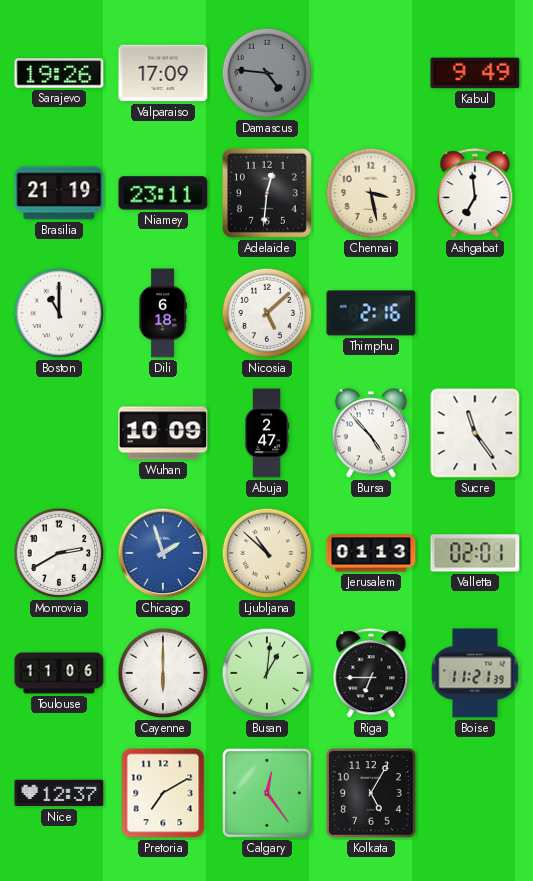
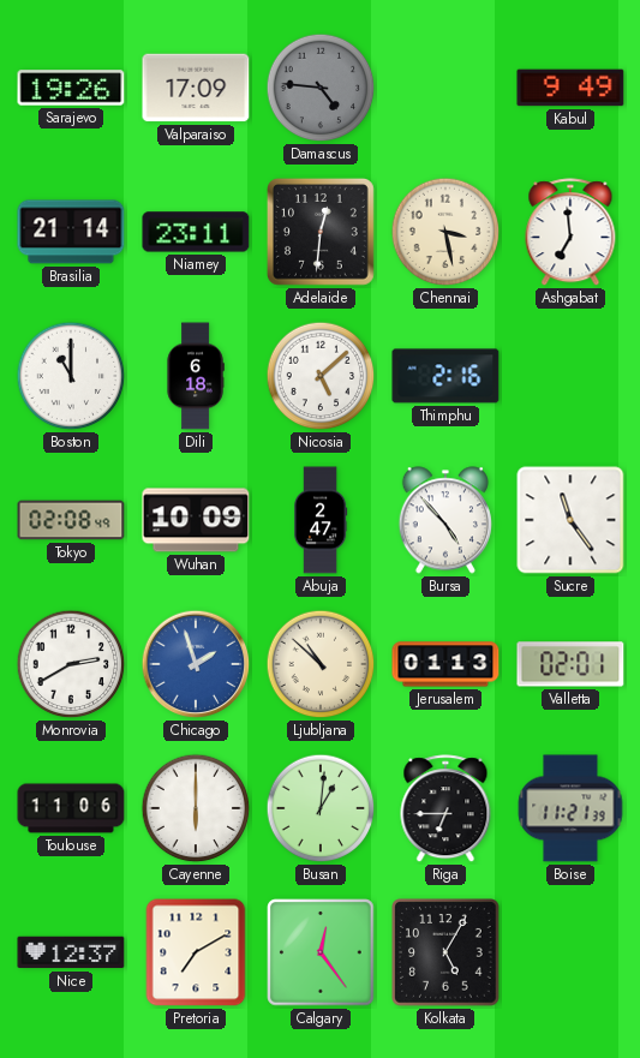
Brasilia: 21:19 -> 21:14
Tokyo: none -> 02:08
